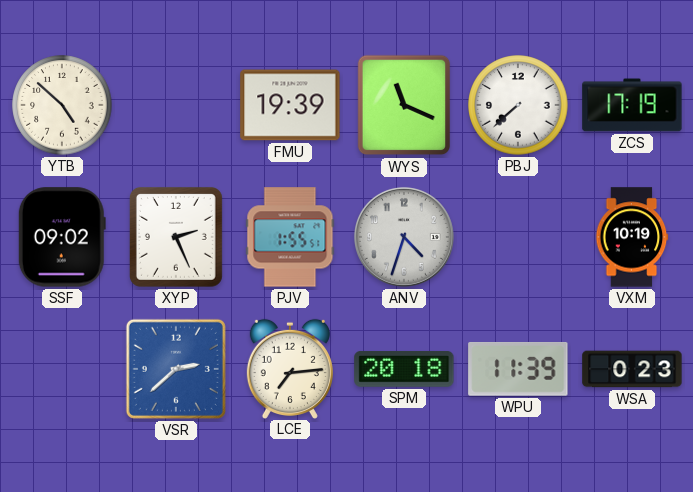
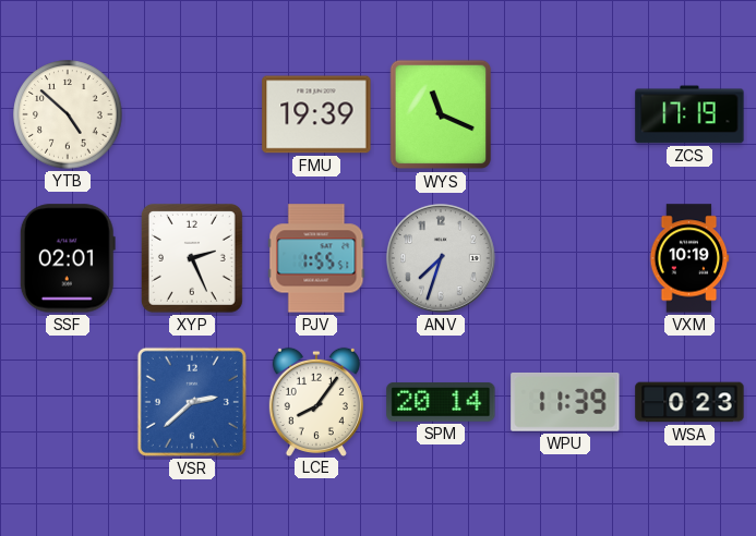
PBJ: 7:38 -> none
SSF: 09:02 -> 02:01
ANV: 4:33 -> 7:33
LCE: 7:14 -> 8:06
SPM: 20:18 -> 20:14
